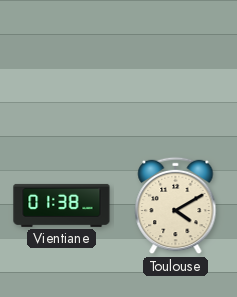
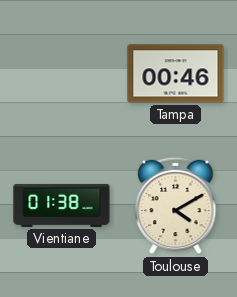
Tampa: none -> 00:46
